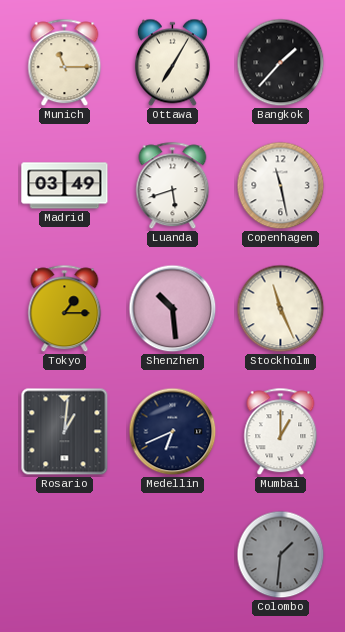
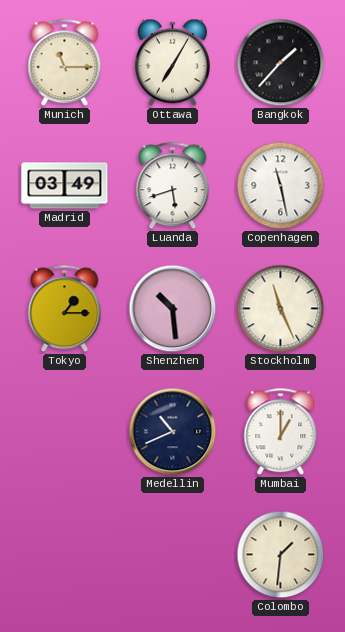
Rosario: 1:01 -> none
Medellin: 6:41 -> 10:41
Colombo dial: grey -> cream
